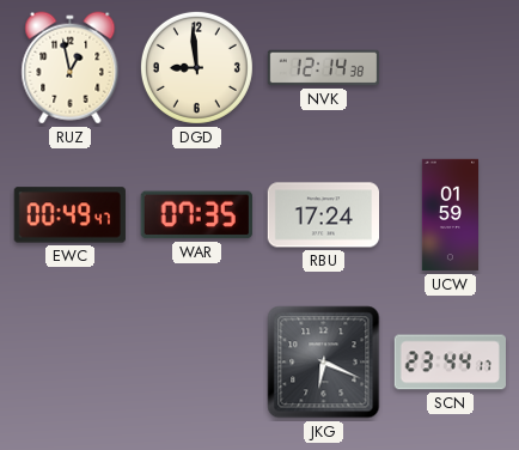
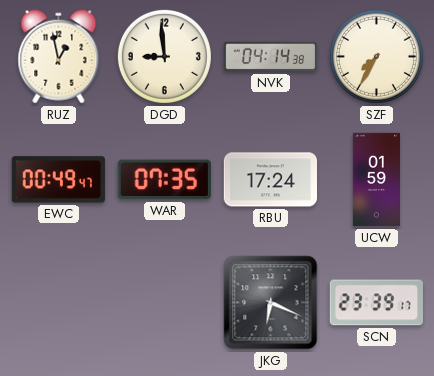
NVK: 12:14 -> 04:14
SZF: none -> 7:35
SCN: 23:44 -> 23:39
